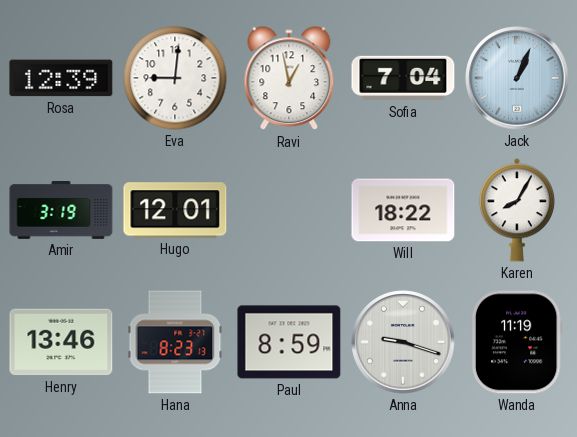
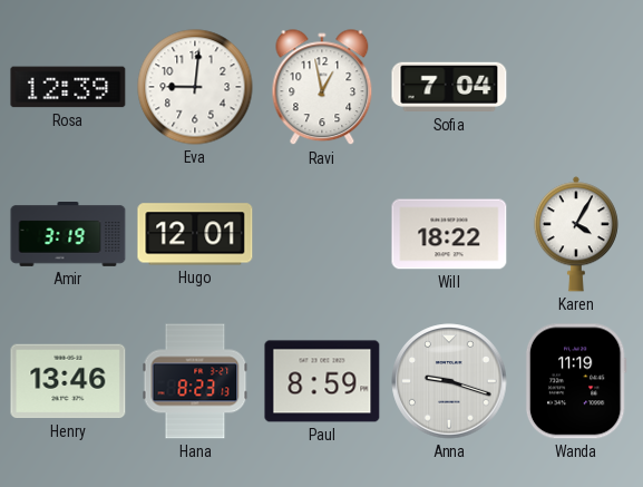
Jack: 1:04 -> none
Karen: 8:05 -> 4:05
